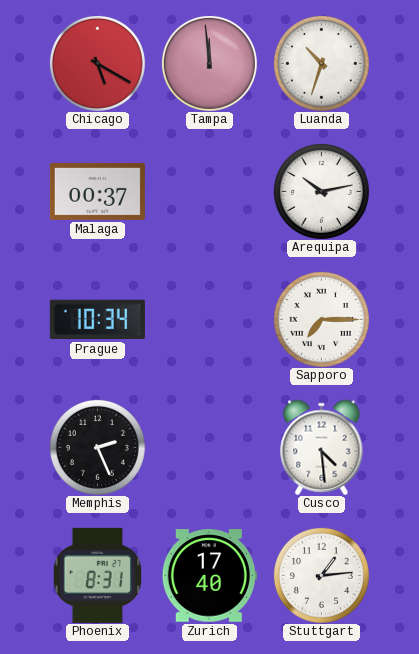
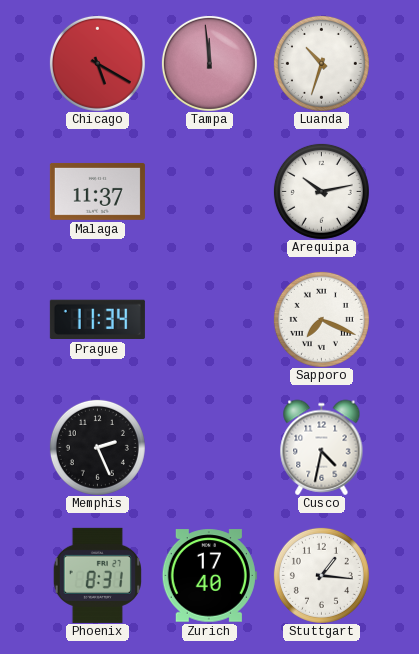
Malaga: 00:37 -> 11:37
Prague: 10:34 -> 11:34
Sapporo: 7:15 -> 7:19
Cusco: 4:29 -> 4:32
Stuttgart: 1:14 -> 1:16
